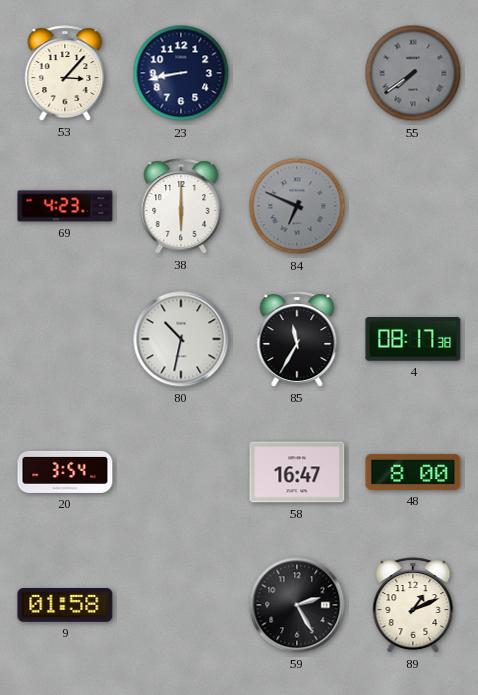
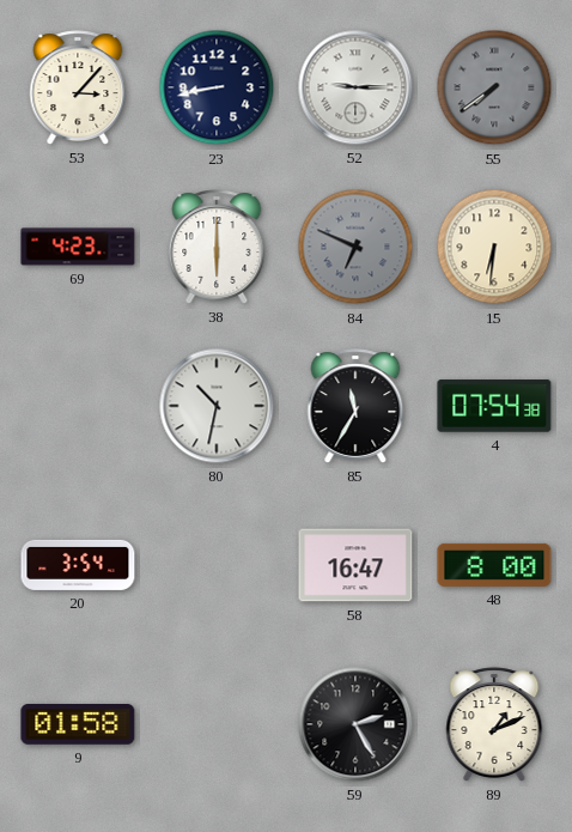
52: none -> 9:15
15: none -> 6:31
4: 08:17 -> 07:54
